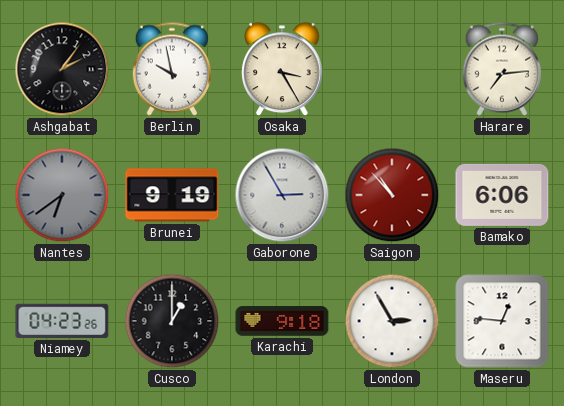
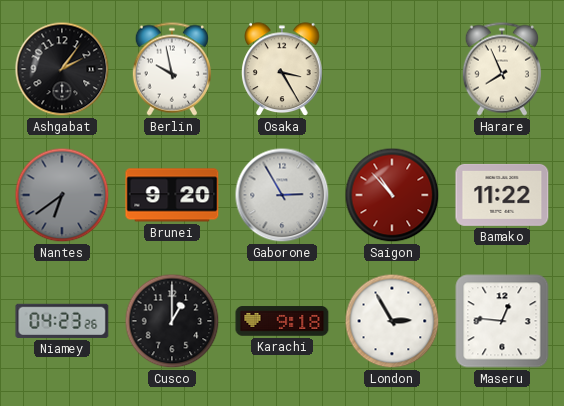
Harare: 7:14 -> 7:56
Brunei: 9:19 -> 9:20
Bamako: 6:06 -> 11:22
